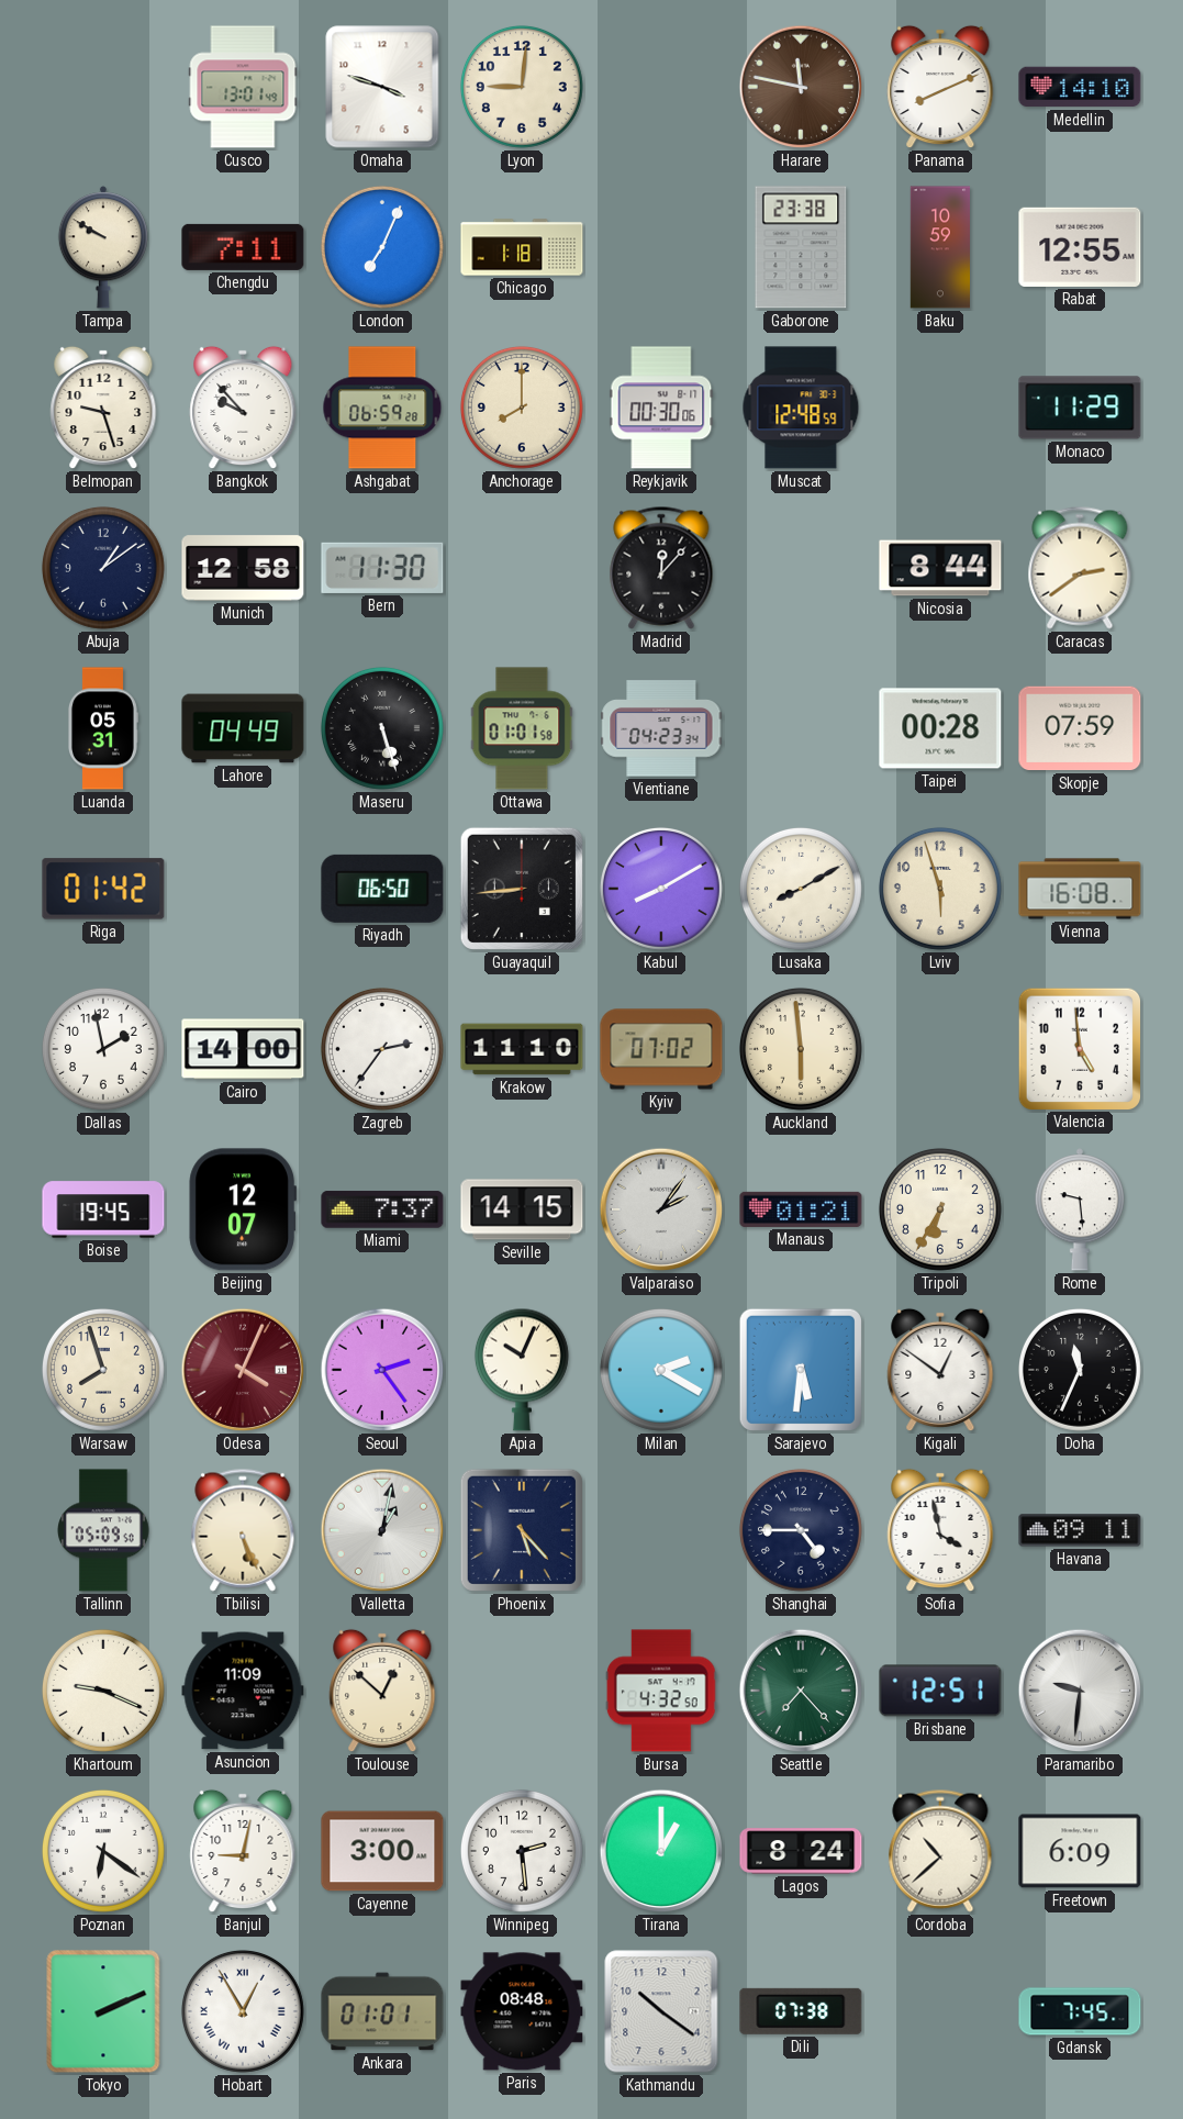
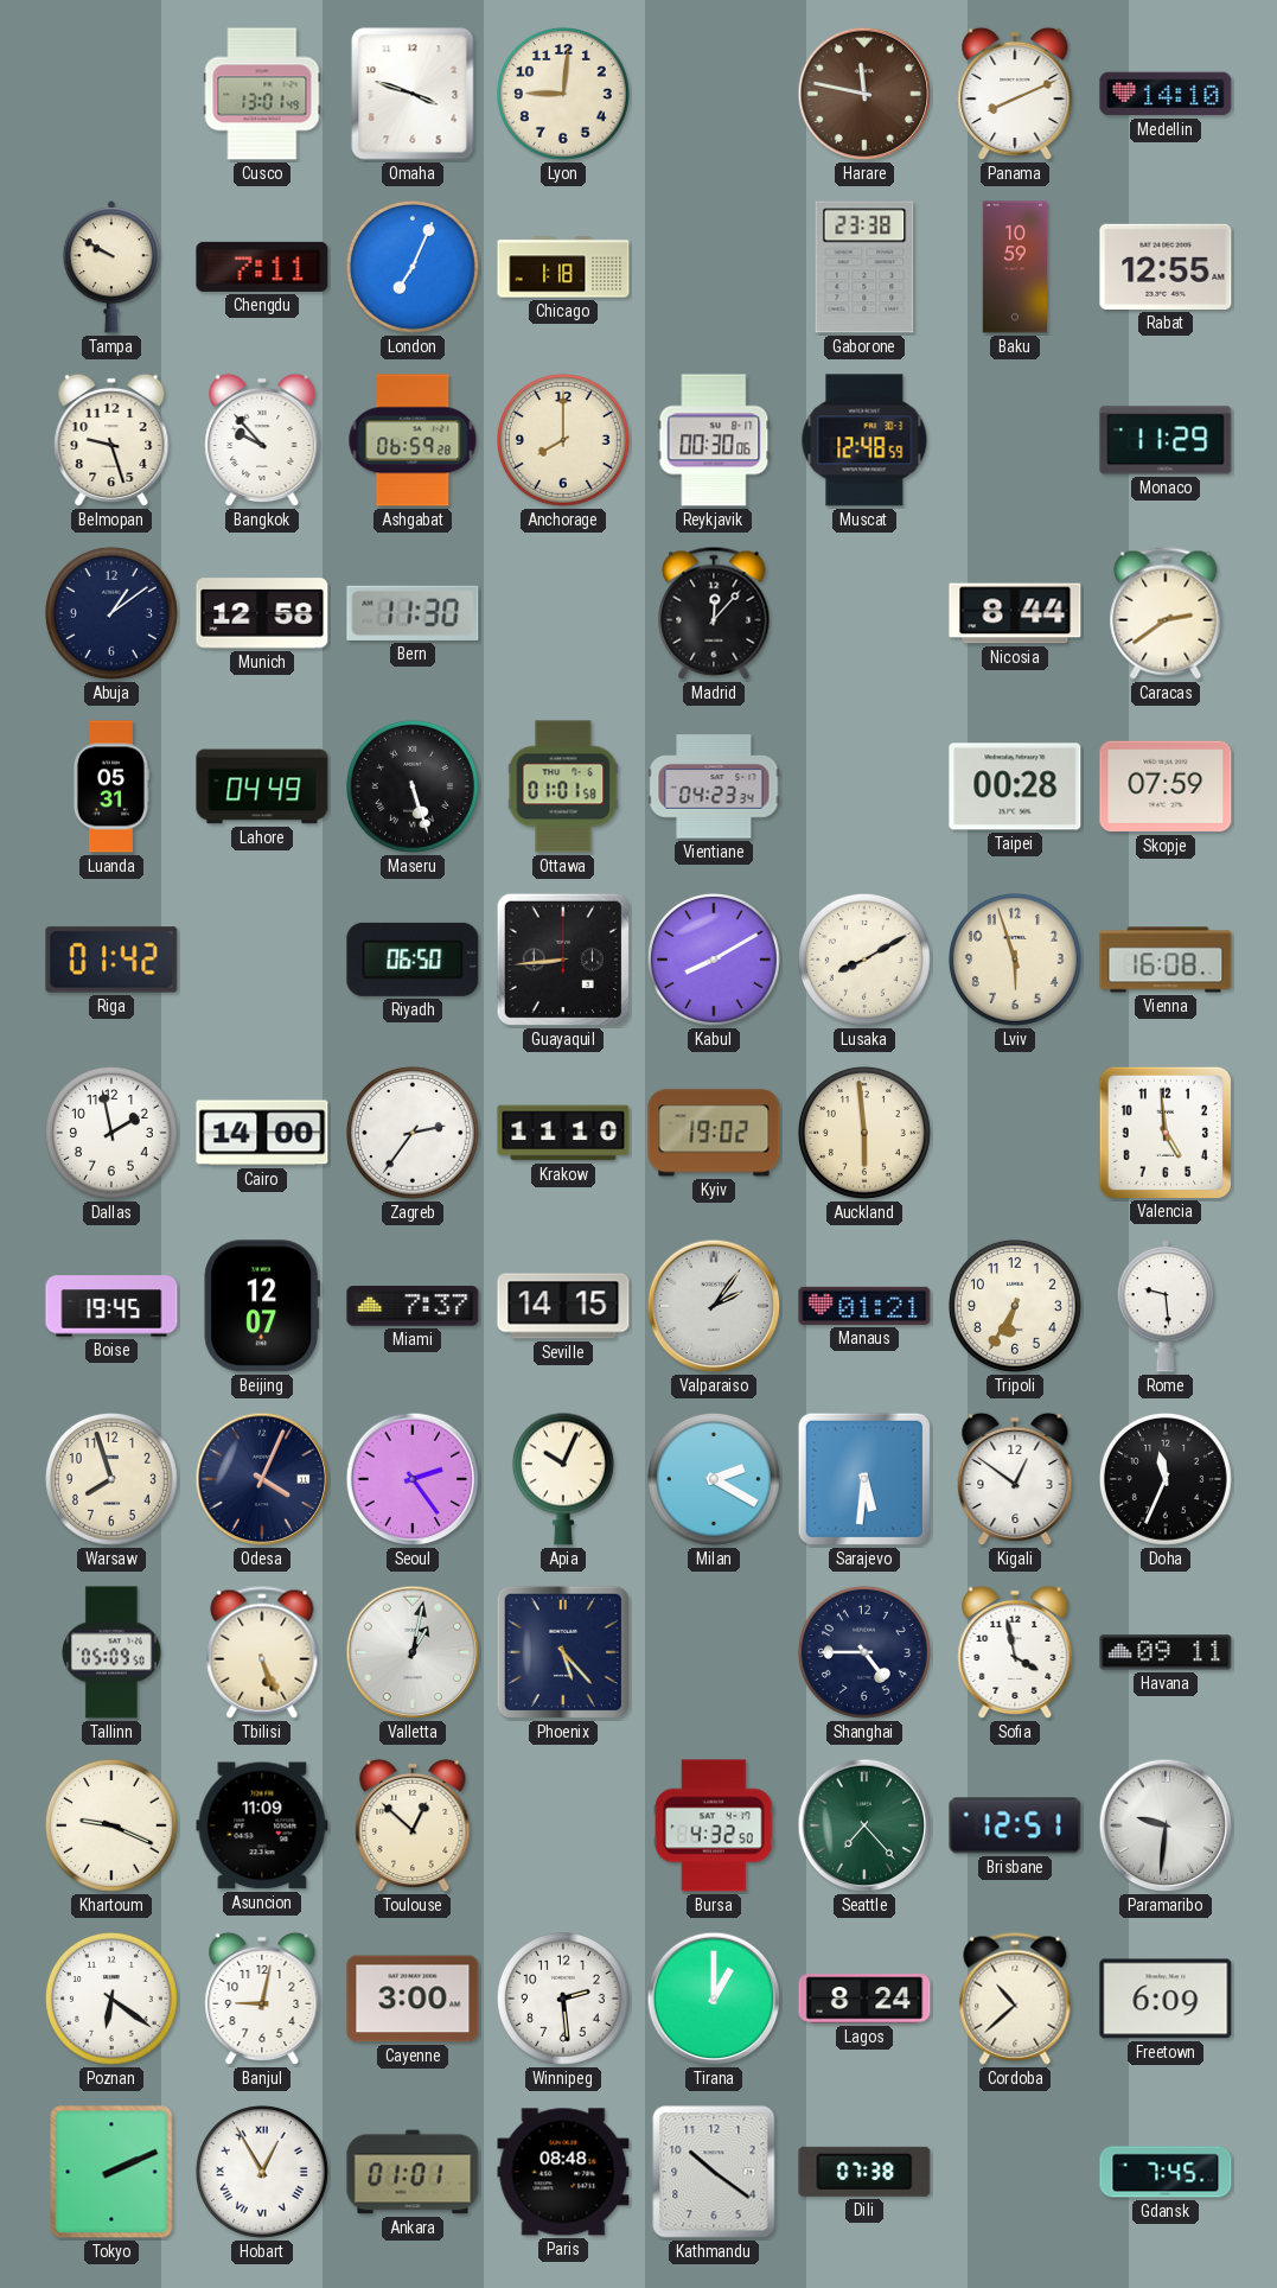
Kyiv: 07:02 -> 19:02
Odesa dial: burgundy -> navy
